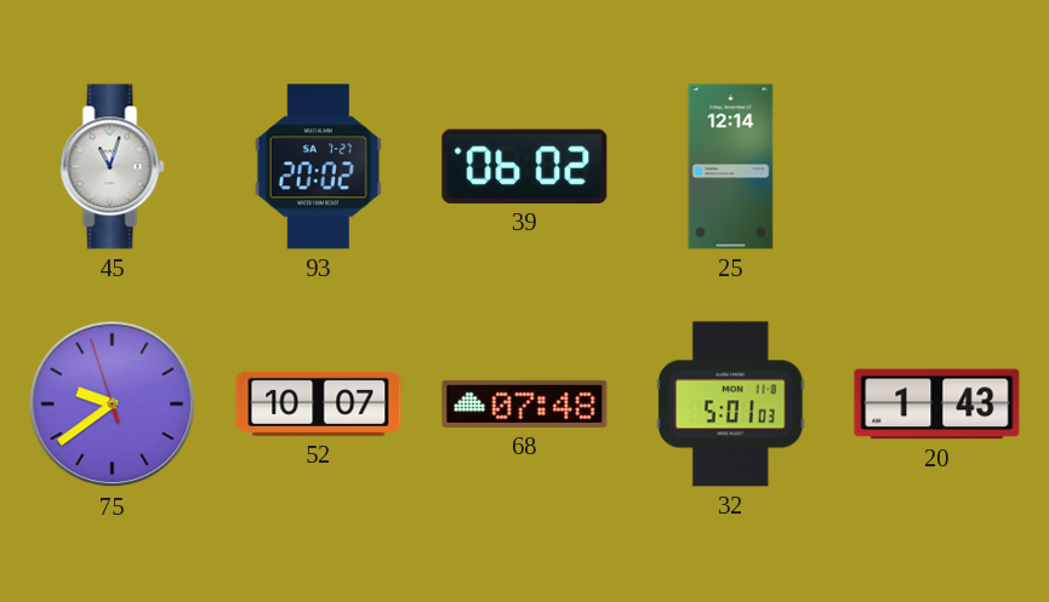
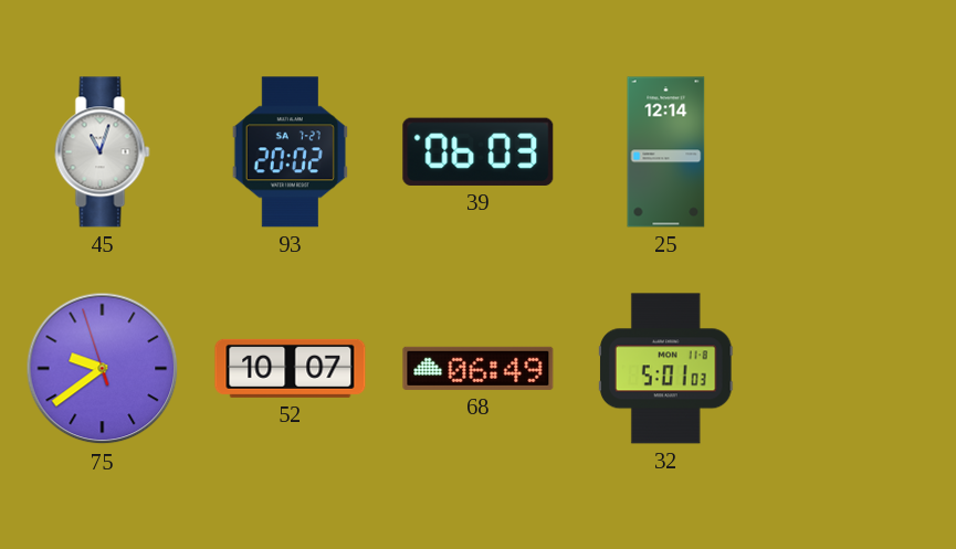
39: 06:02 -> 06:03
68: 07:48 -> 06:49
20: 1:43 -> none
